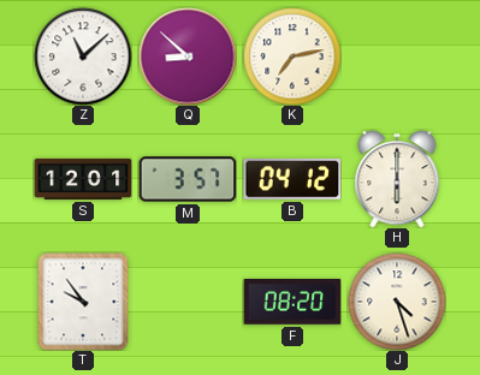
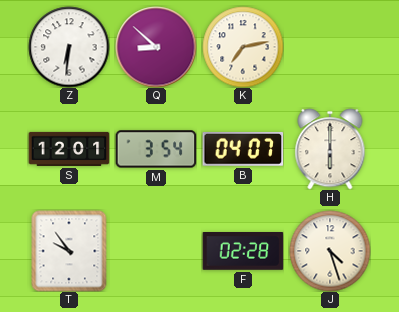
Z: 11:08 -> 6:31
M: 3:57 -> 3:54
B: 04:12 -> 04:07
F: 08:20 -> 02:28
